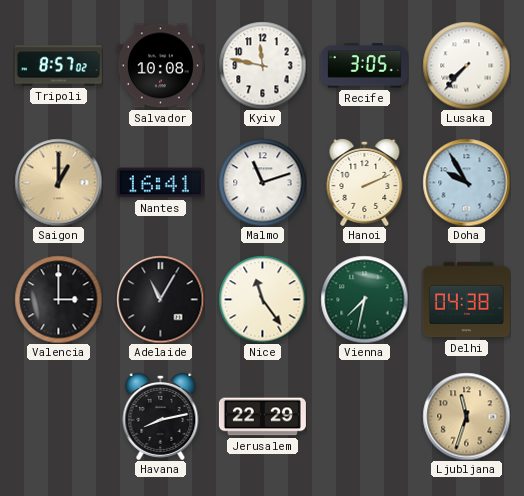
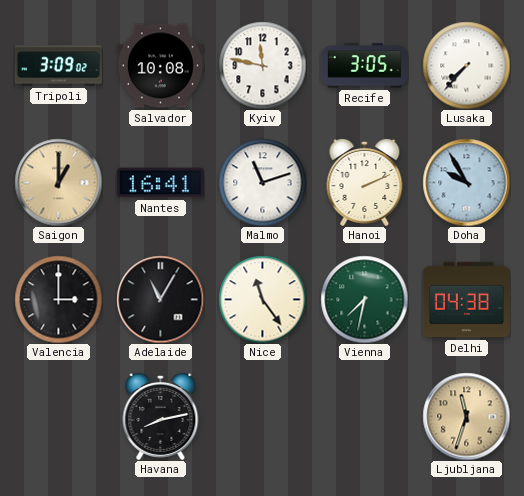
Tripoli: 8:57 -> 3:09
Jerusalem: 22:29 -> none
